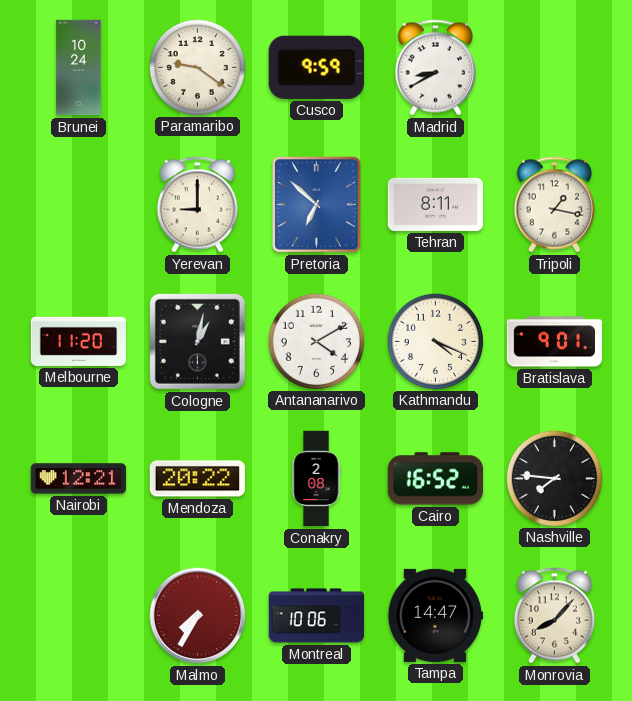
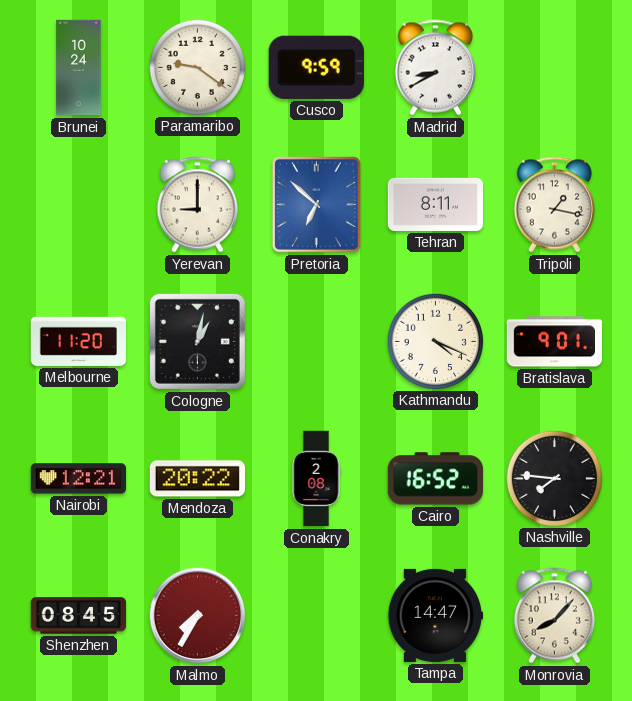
Antananarivo: 4:10 -> none
Shenzhen: none -> 08:45
Montreal: 10:06 -> none
